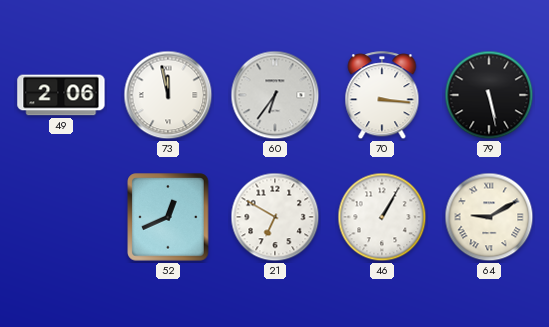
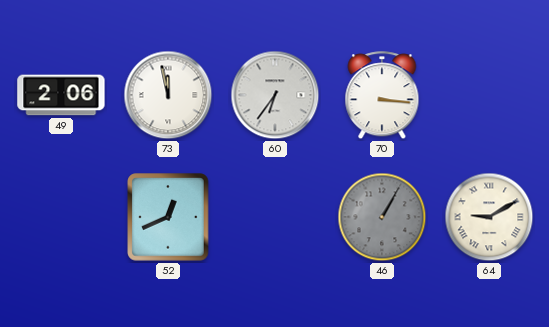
79: 5:28 -> none
21: 6:50 -> none
46 dial: white -> grey
